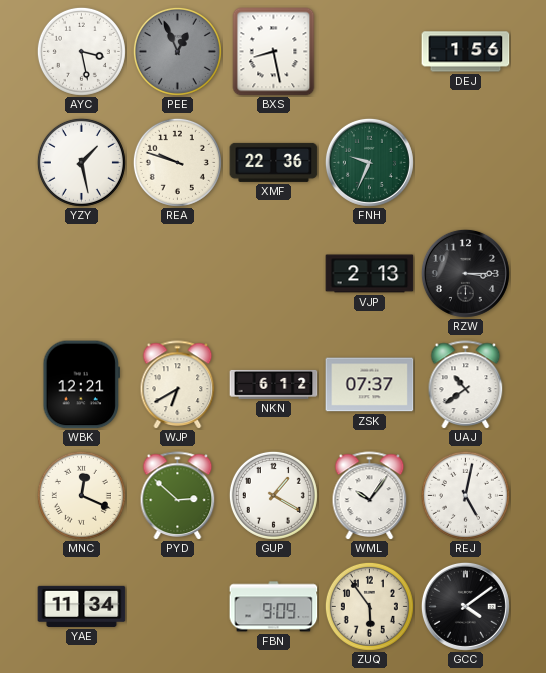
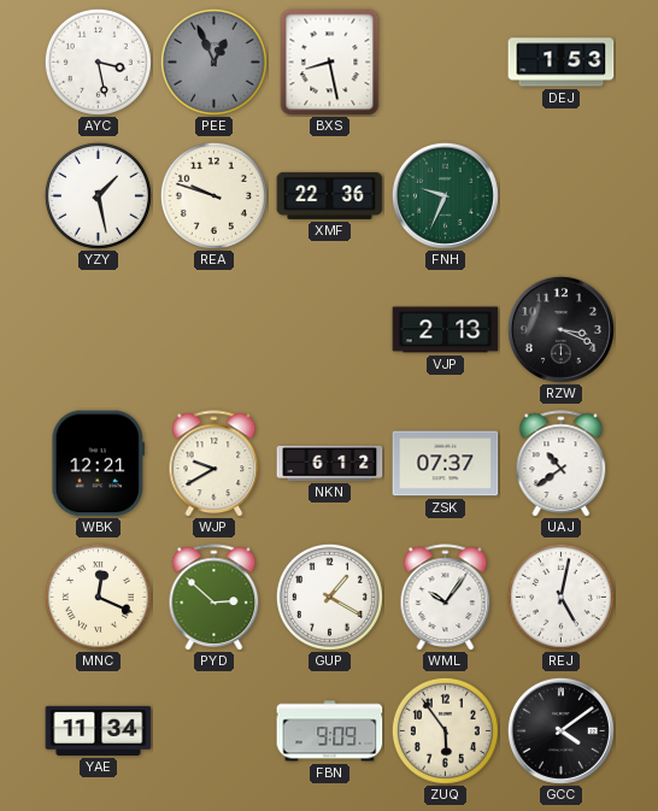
DEJ: 1:56 -> 1:53
RZW: 3:15 -> 3:19
WJP: 6:40 -> 9:40
